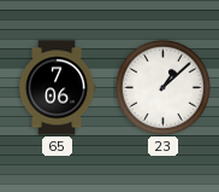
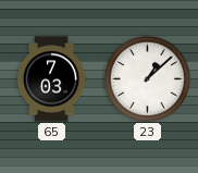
65: 7:06 -> 7:03
